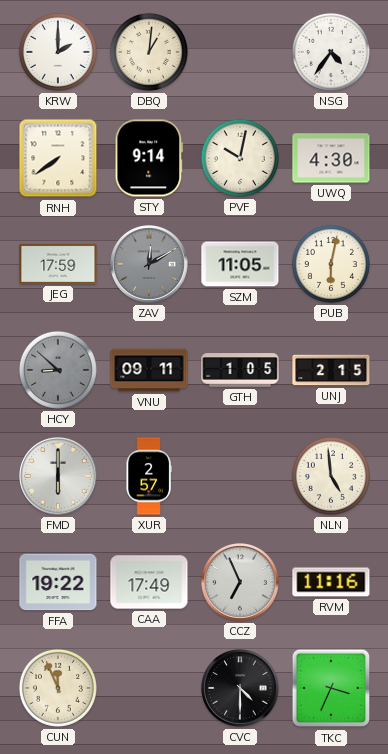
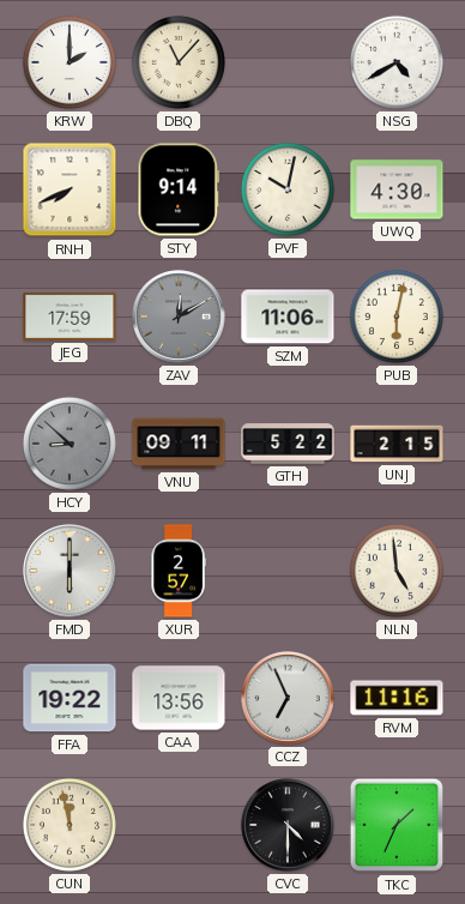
DBQ: 1:01 -> 11:07
NSG: 4:36 -> 4:40
RNH: 7:39 -> 7:41
SZM: 11:05 -> 11:06
GTH: 1:05 -> 5:22
CAA: 17:49 -> 13:56
CUN: 11:56 -> 11:58
TKC: 3:34 -> 1:34
